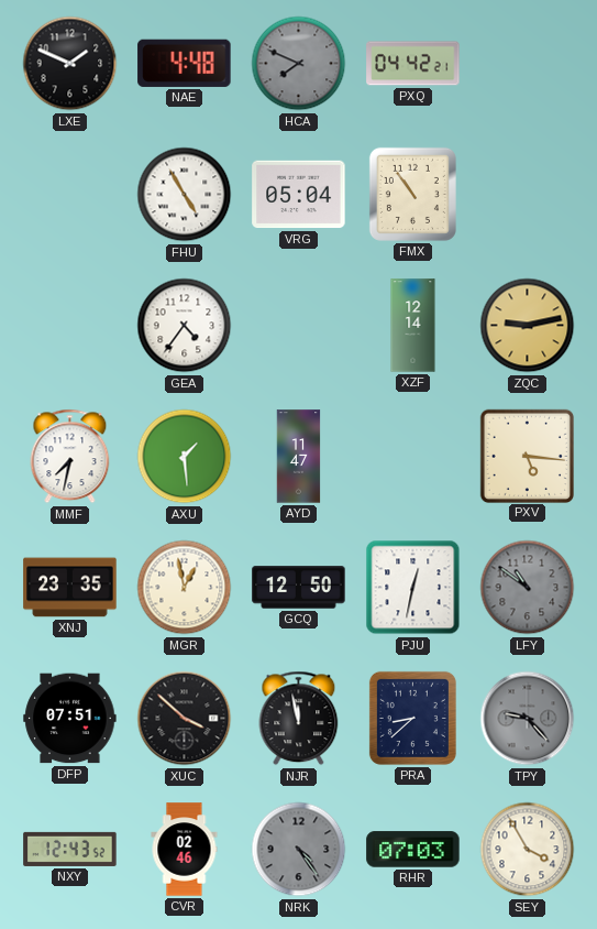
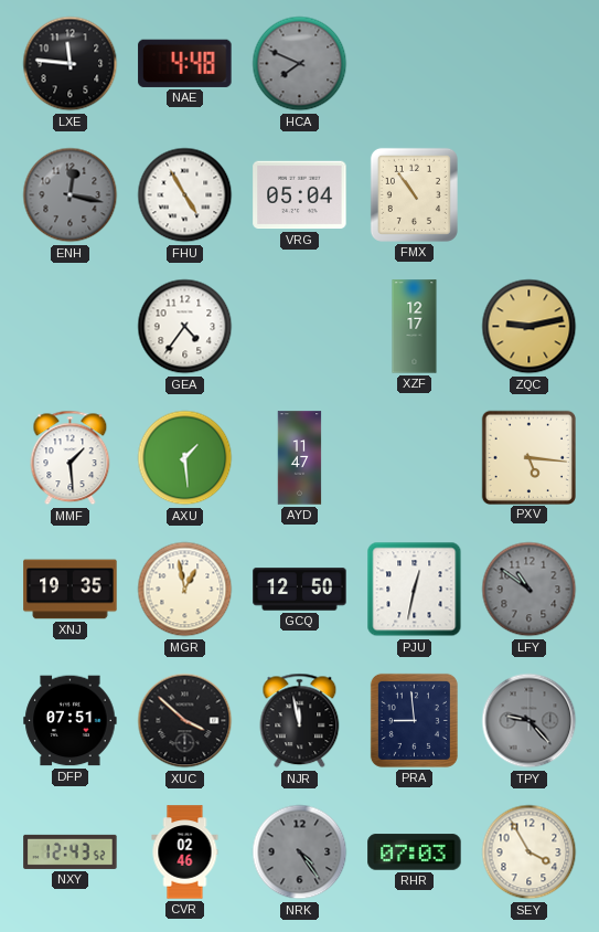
LXE: 1:49 -> 11:46
PXQ: 04:42 -> none
ENH: none -> 12:17
XZF: 12:14 -> 12:17
MMF: 7:32 -> 1:29
XNJ: 23:35 -> 19:35
PRA: 8:38 -> 8:59
